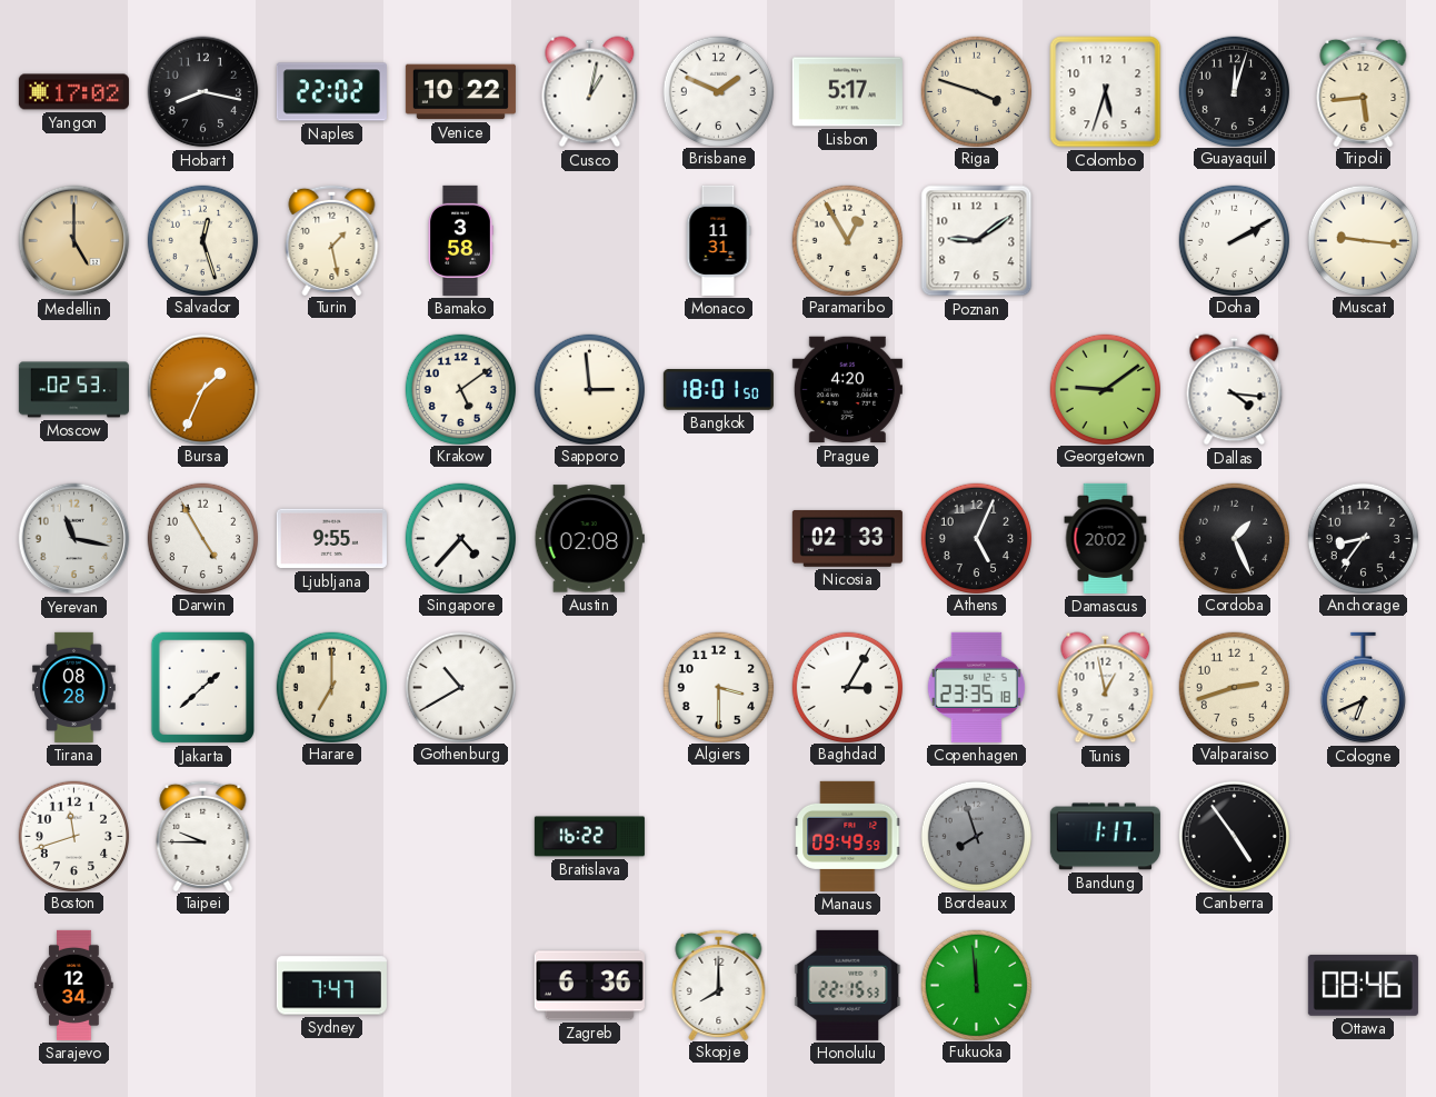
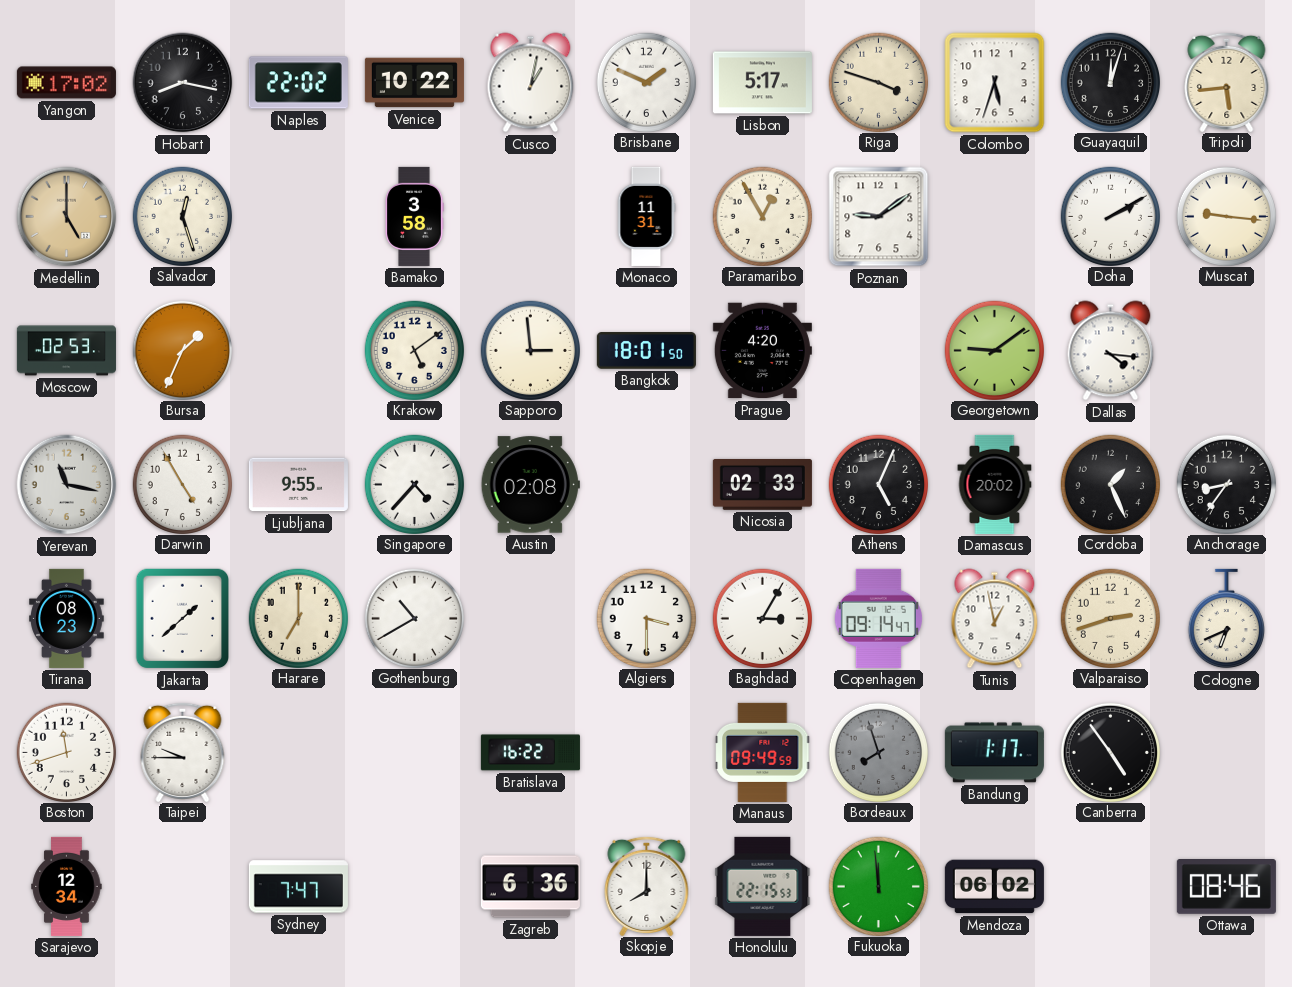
Turin: 1:28 -> none
Tirana: 08:28 -> 08:23
Copenhagen: 23:35 -> 09:14
Mendoza: none -> 06:02
